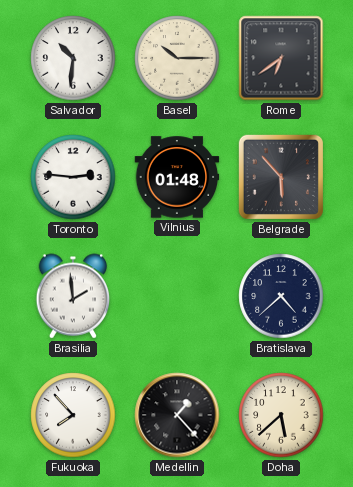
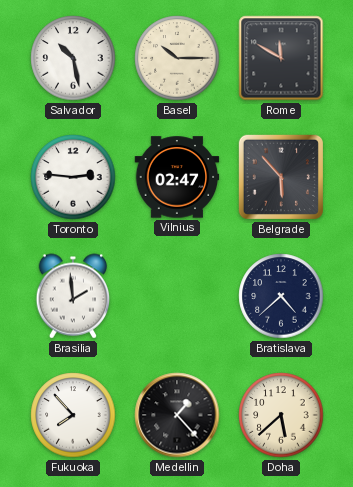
Salvador: 10:31 -> 10:28
Rome: 6:39 -> 11:50
Vilnius: 01:48 -> 02:47
